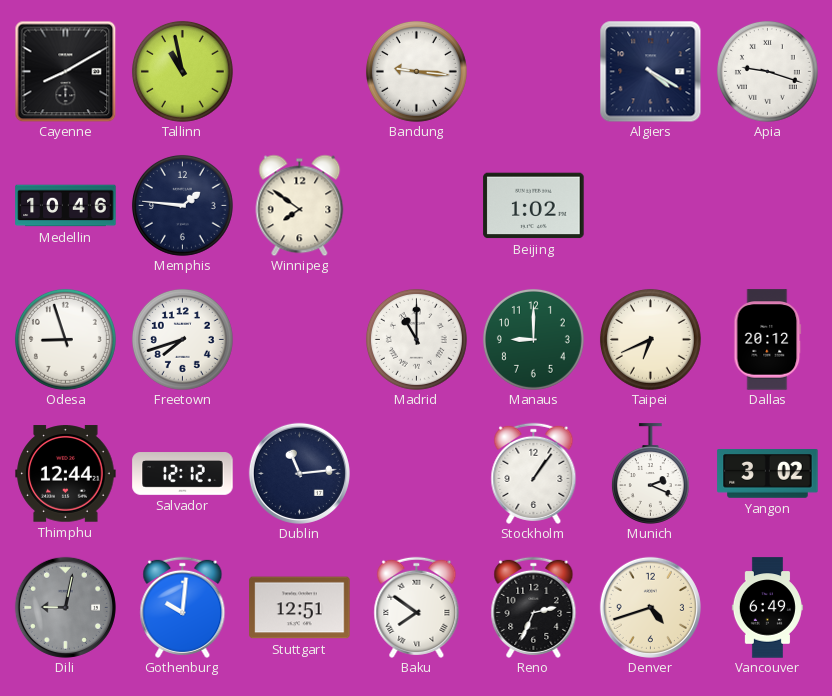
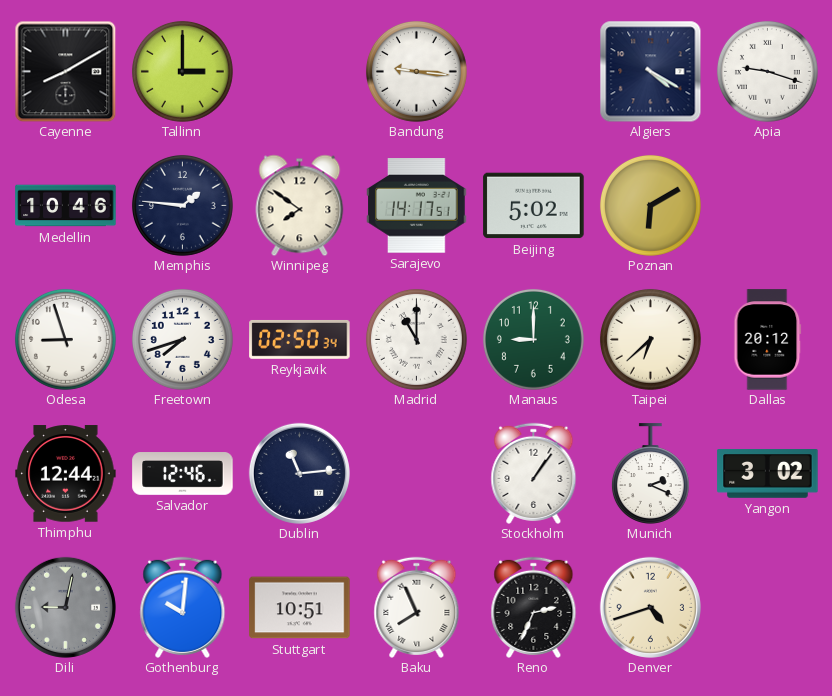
Tallinn: 10:58 -> 3:00
Sarajevo: none -> 14:17
Beijing: 1:02 -> 5:02
Poznan: none -> 6:10
Reykjavik: none -> 02:50
Taipei: 6:41 -> 6:38
Salvador: 12:12 -> 12:46
Stuttgart: 12:51 -> 10:51
Baku: 7:51 -> 7:56
Vancouver: 6:49 -> none
